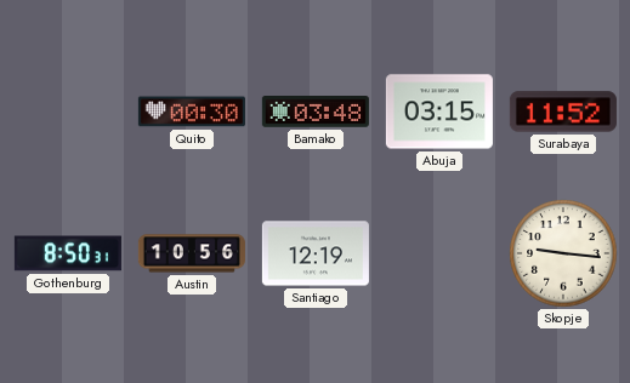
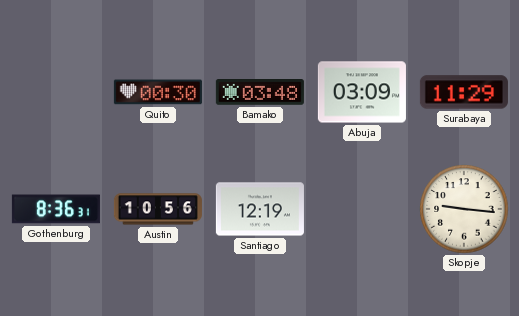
Abuja: 03:15 -> 03:09
Surabaya: 11:52 -> 11:29
Gothenburg: 8:50 -> 8:36
